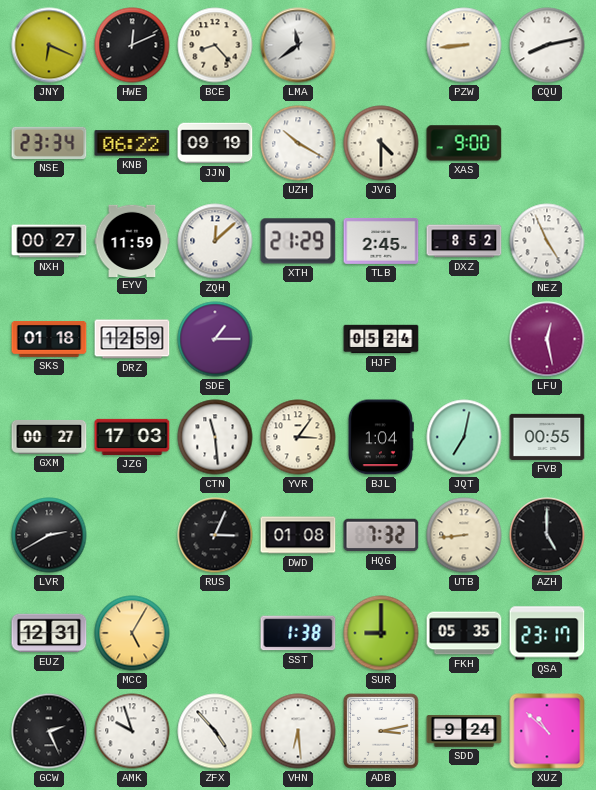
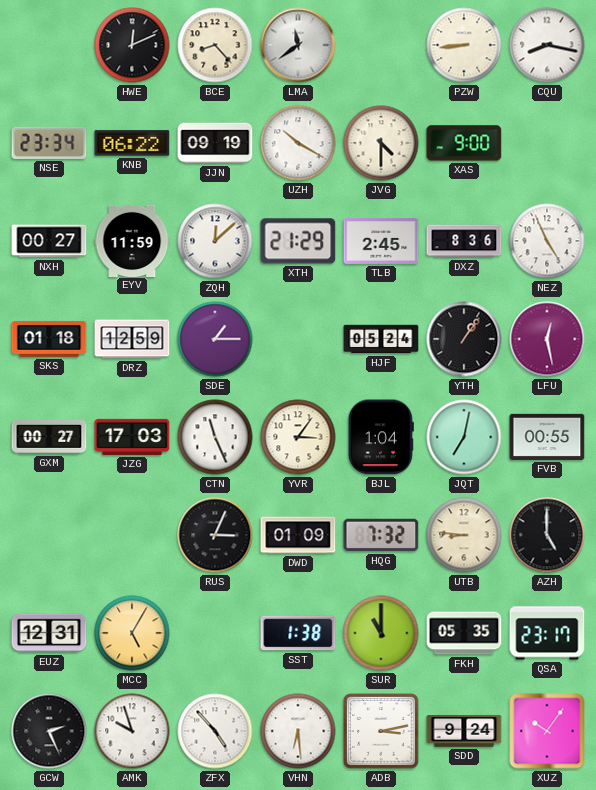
JNY: 6:19 -> none
CQU: 8:13 -> 8:17
DXZ: 8:52 -> 8:36
YTH: none -> 1:06
CTN: 11:29 -> 11:26
LVR: 2:40 -> none
DWD: 01:08 -> 01:09
UTB: 8:44 -> 8:46
SUR: 9:00 -> 11:00
XUZ: 10:52 -> 10:06
